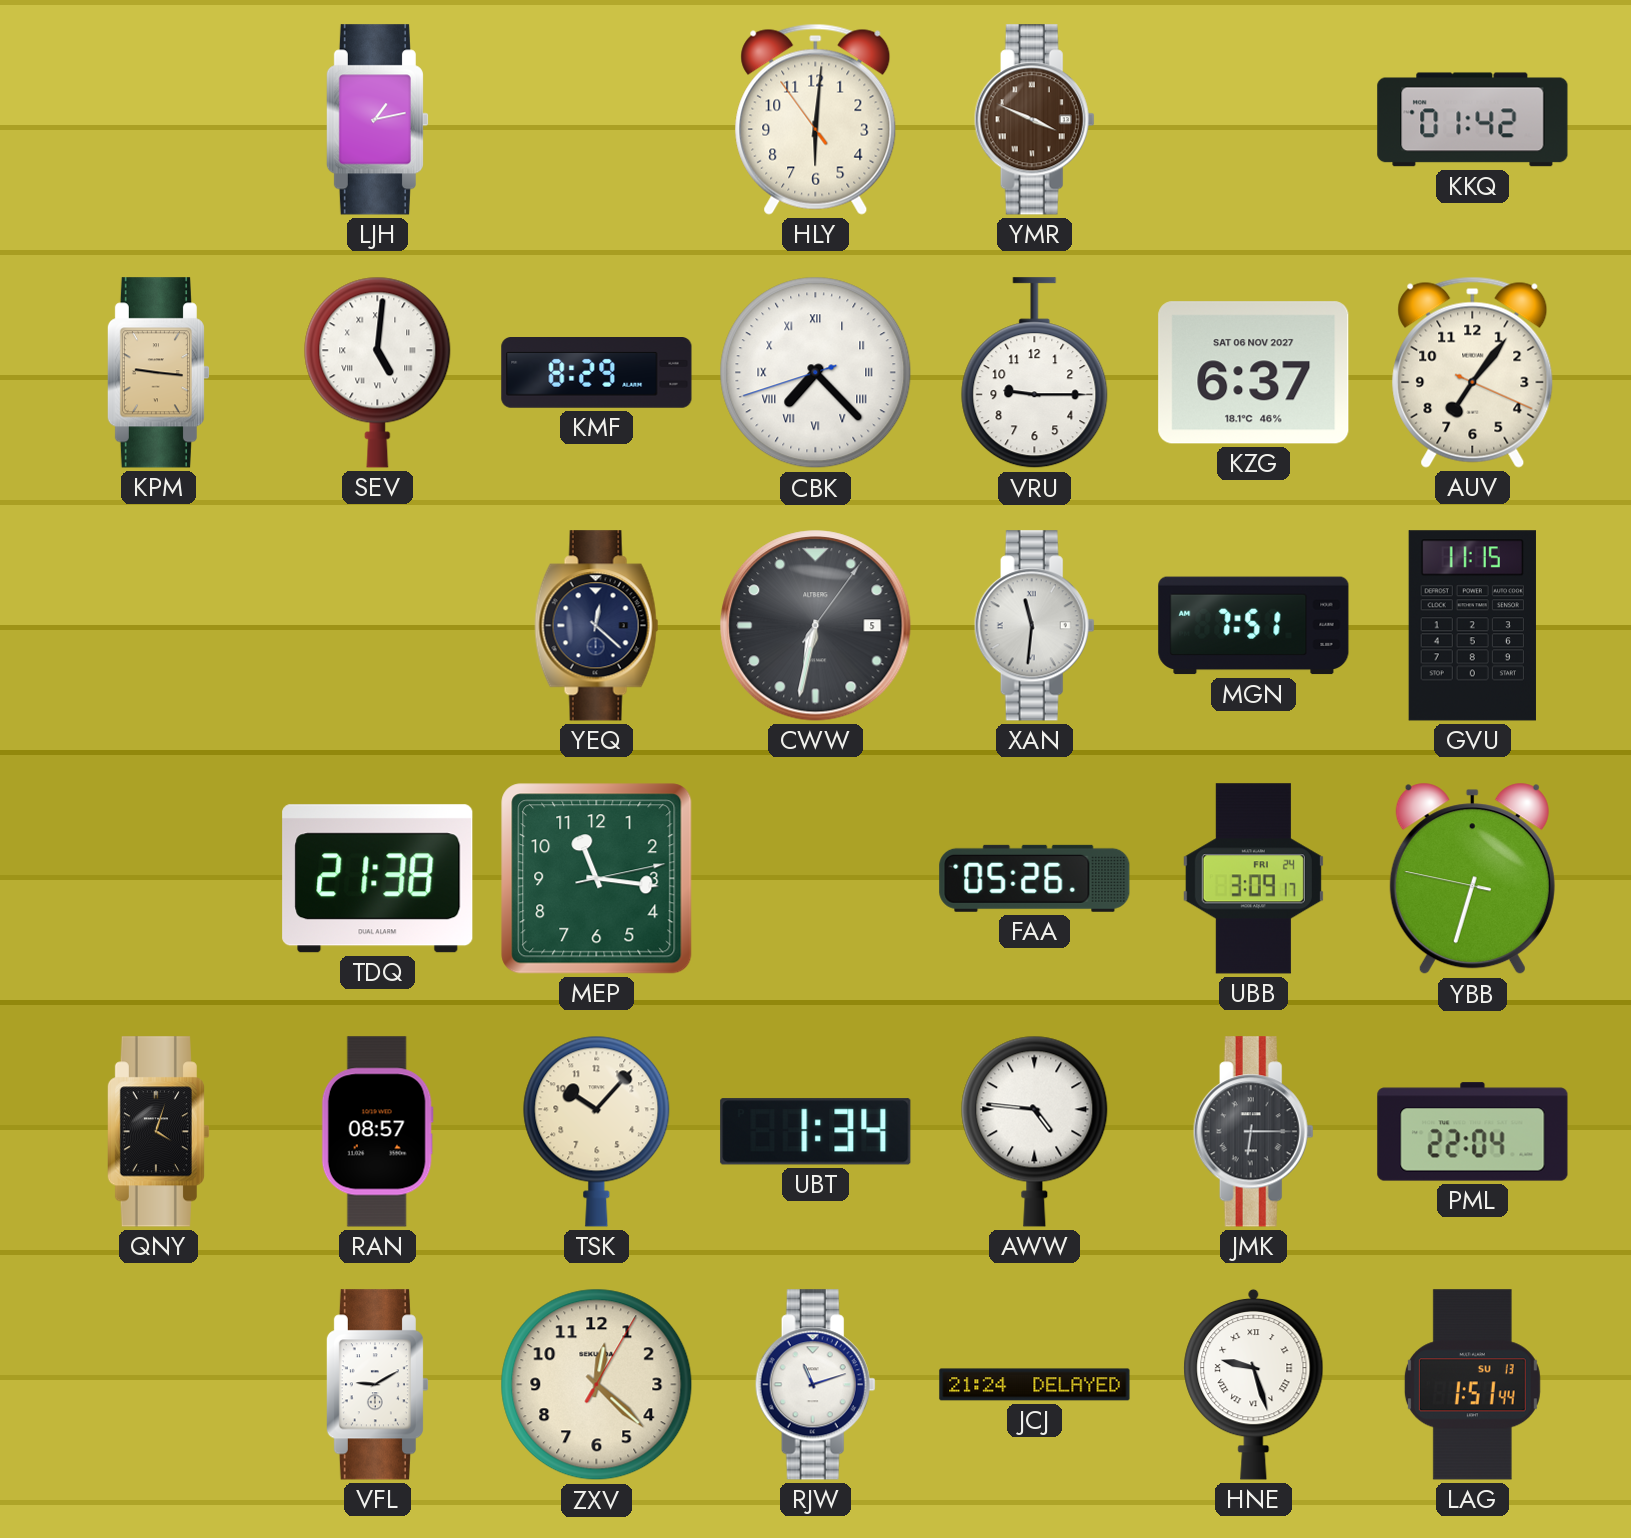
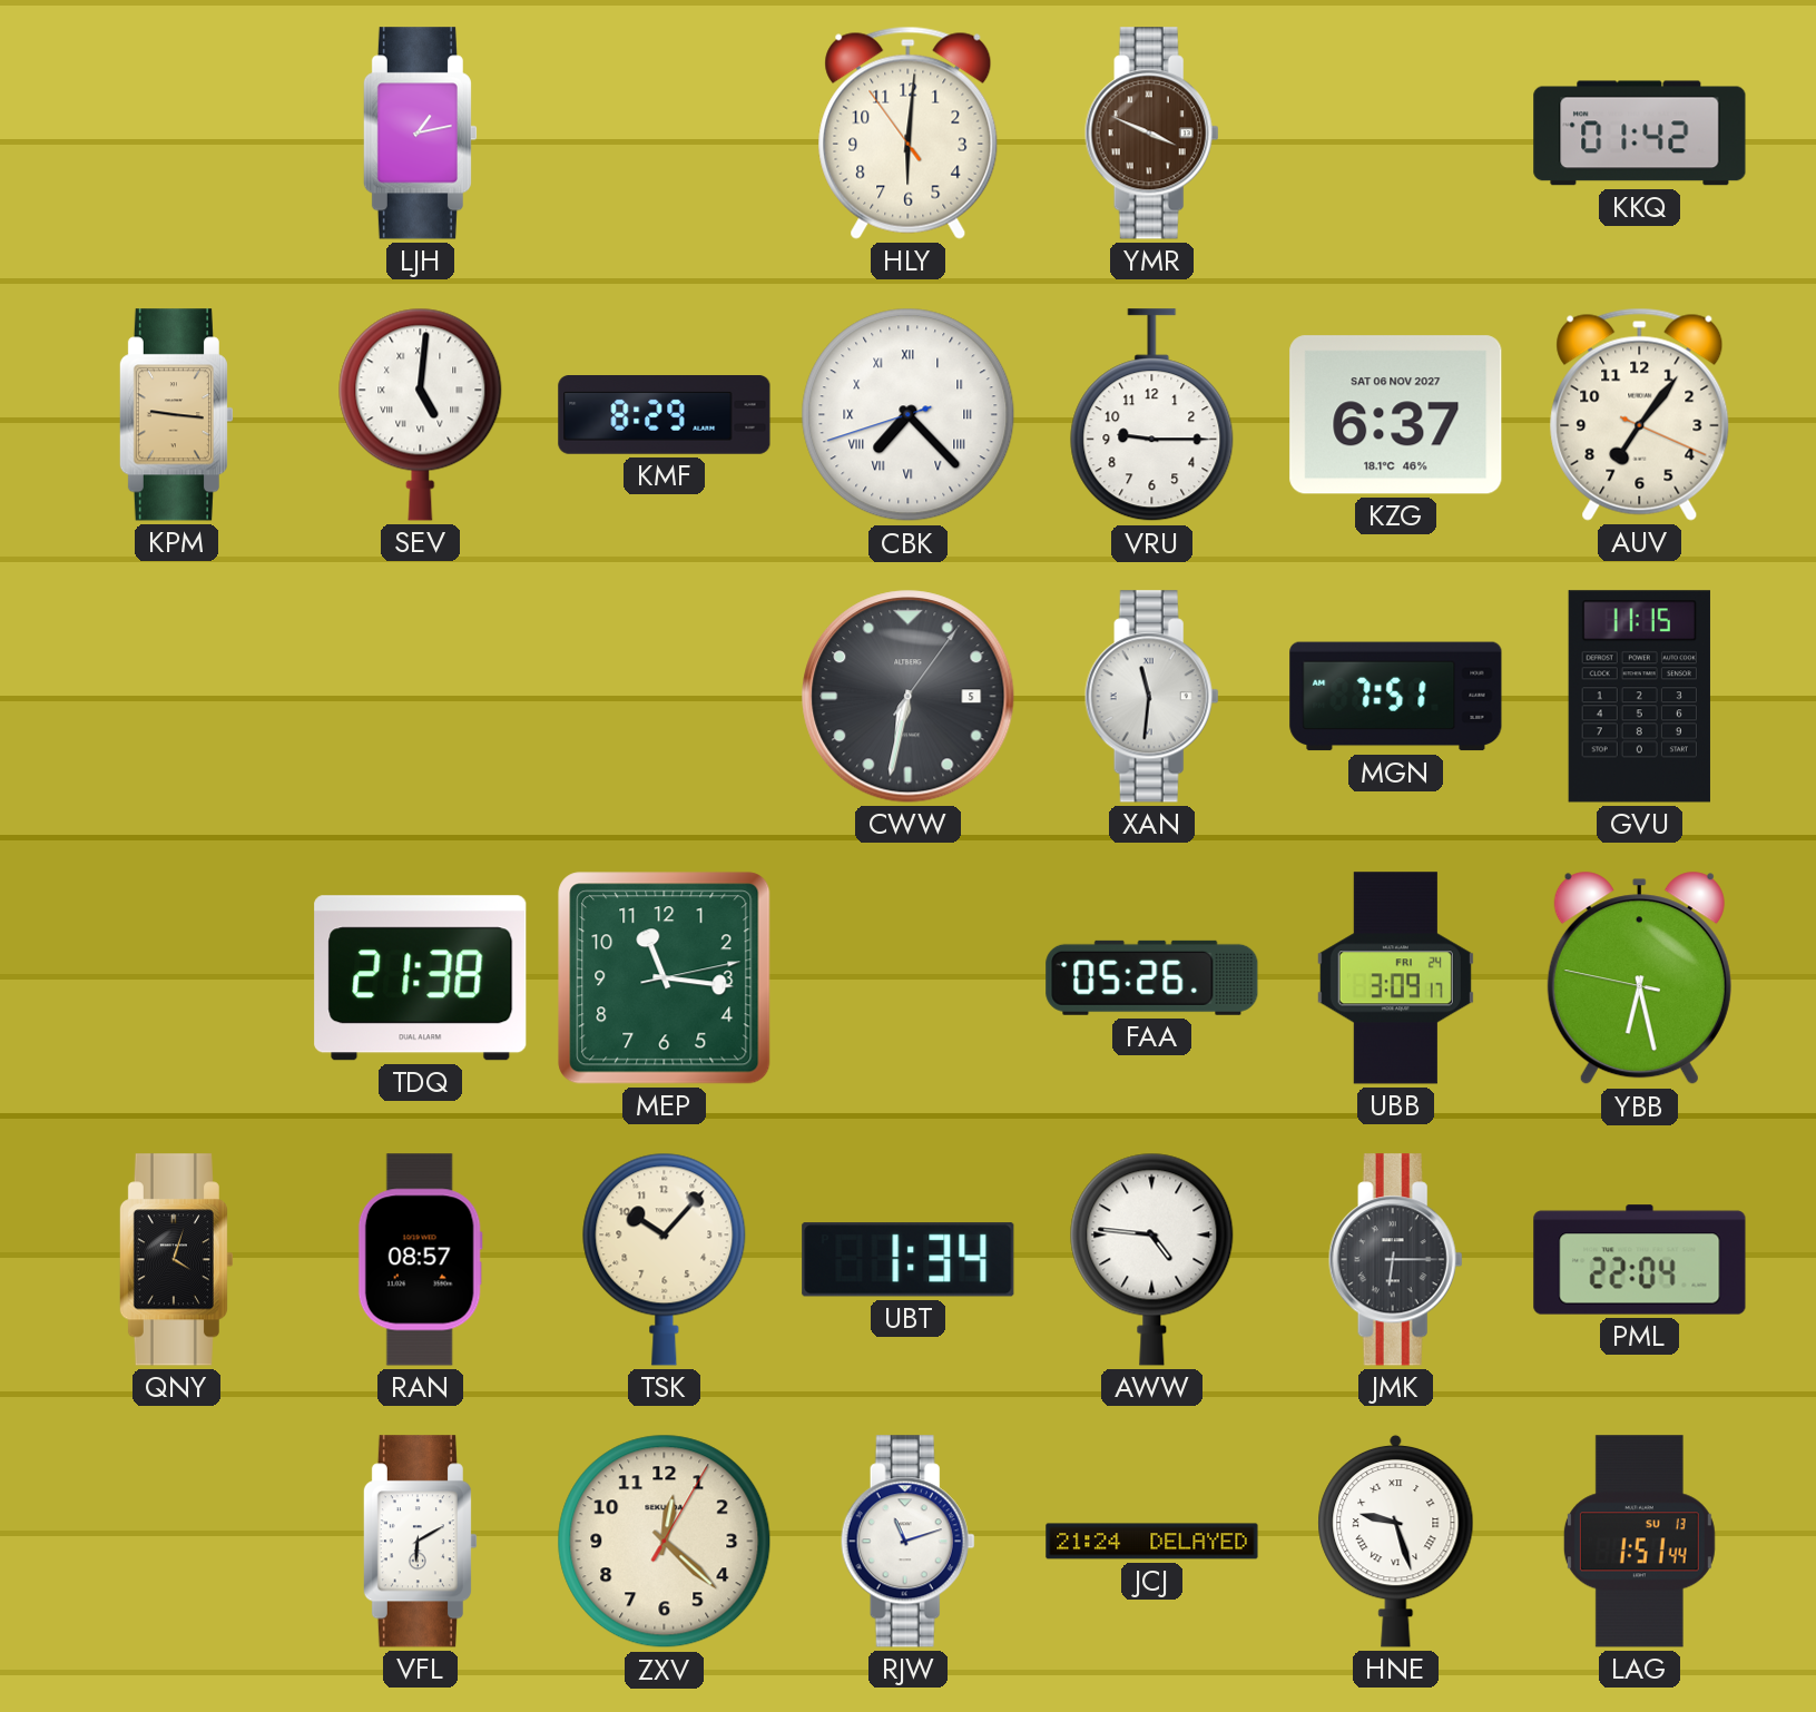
YEQ: 12:22 -> none
YBB: 6:32 -> 6:27
VFL: 9:10 -> 6:10
